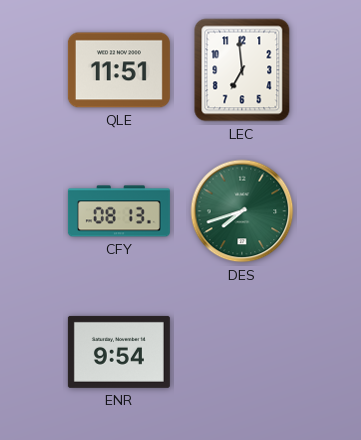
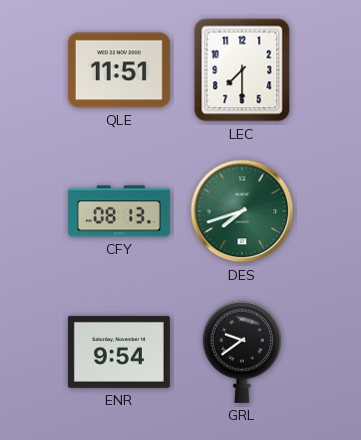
LEC: 6:59 -> 7:30
GRL: none -> 9:39
